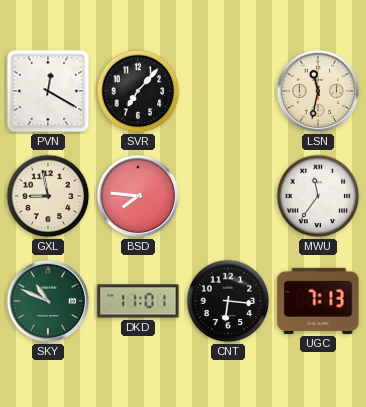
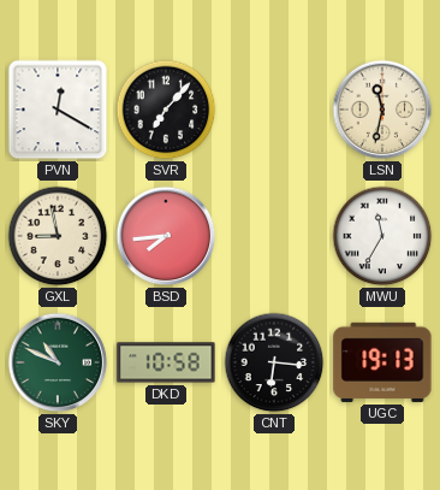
BSD: 7:46 -> 7:44
MWU: 11:36 -> 11:35
DKD: 11:01 -> 10:58
UGC: 7:13 -> 19:13
